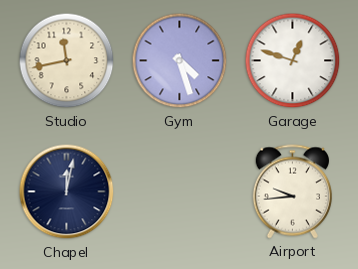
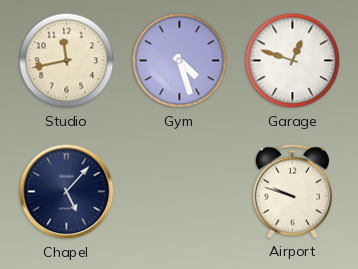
Chapel: 12:02 -> 5:07
Airport: 9:44 -> 9:48
